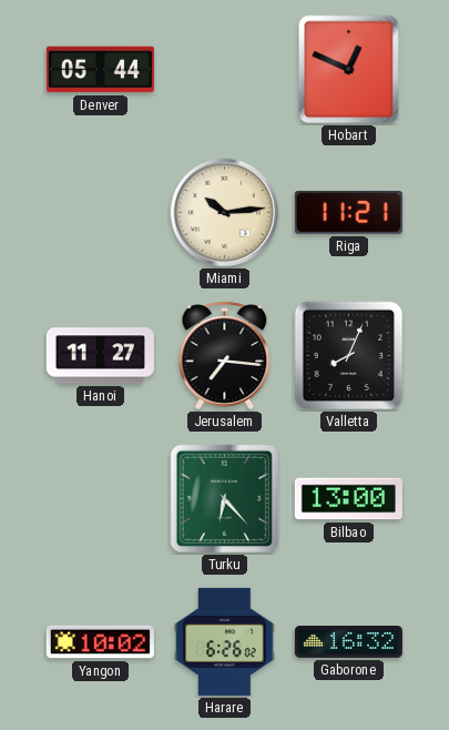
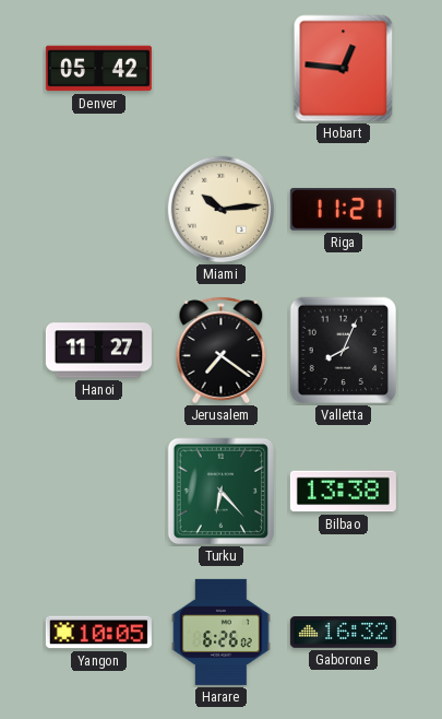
Denver: 05:44 -> 05:42
Hobart: 12:49 -> 12:46
Jerusalem: 7:16 -> 7:21
Bilbao: 13:00 -> 13:38
Yangon: 10:02 -> 10:05
